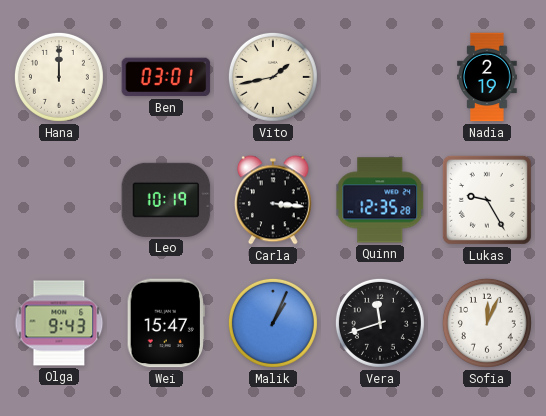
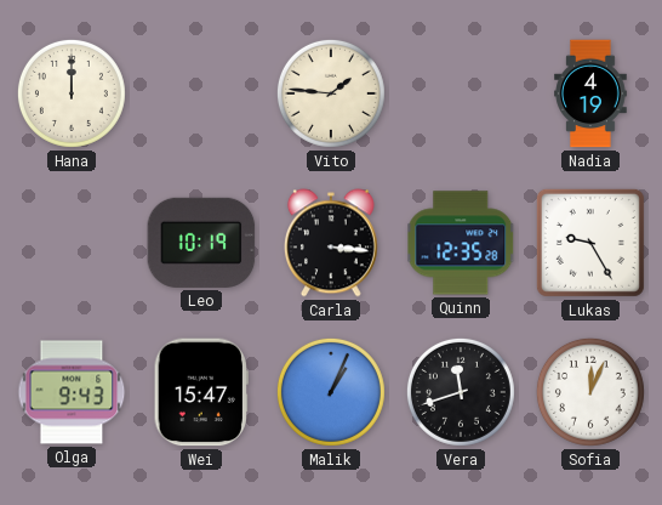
Ben: 03:01 -> none
Vito: 1:43 -> 1:46
Nadia: 2:19 -> 4:19
